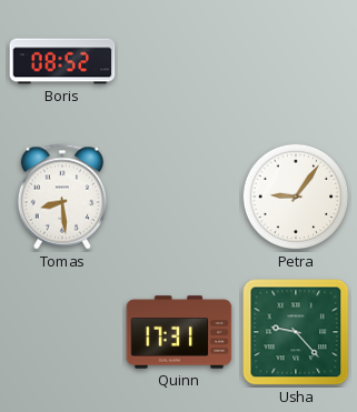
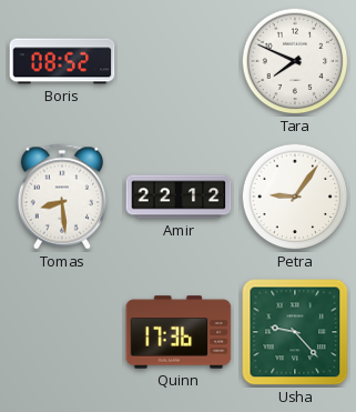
Tara: none -> 7:49
Amir: none -> 22:12
Quinn: 17:31 -> 17:36
